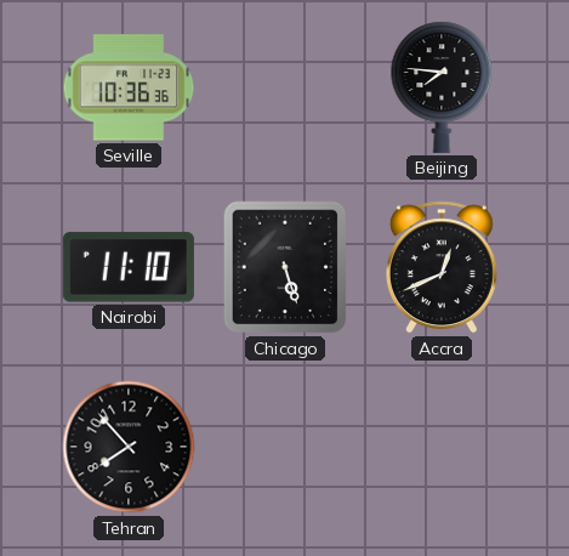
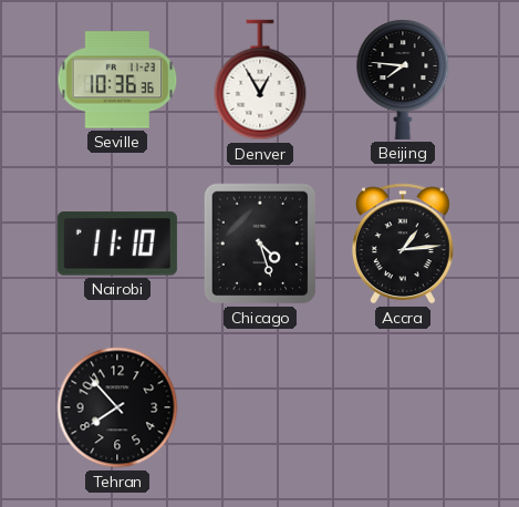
Denver: none -> 12:55
Chicago: 5:27 -> 4:27
Accra: 12:41 -> 1:14
